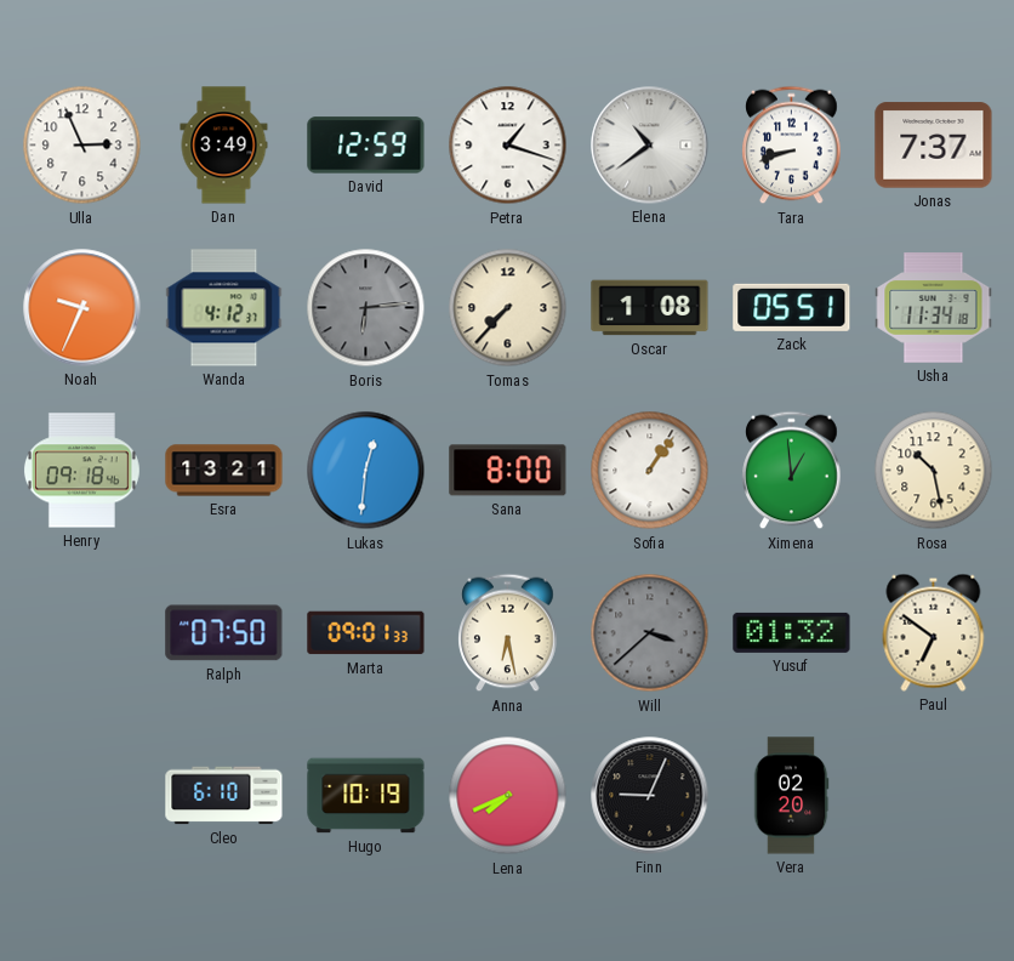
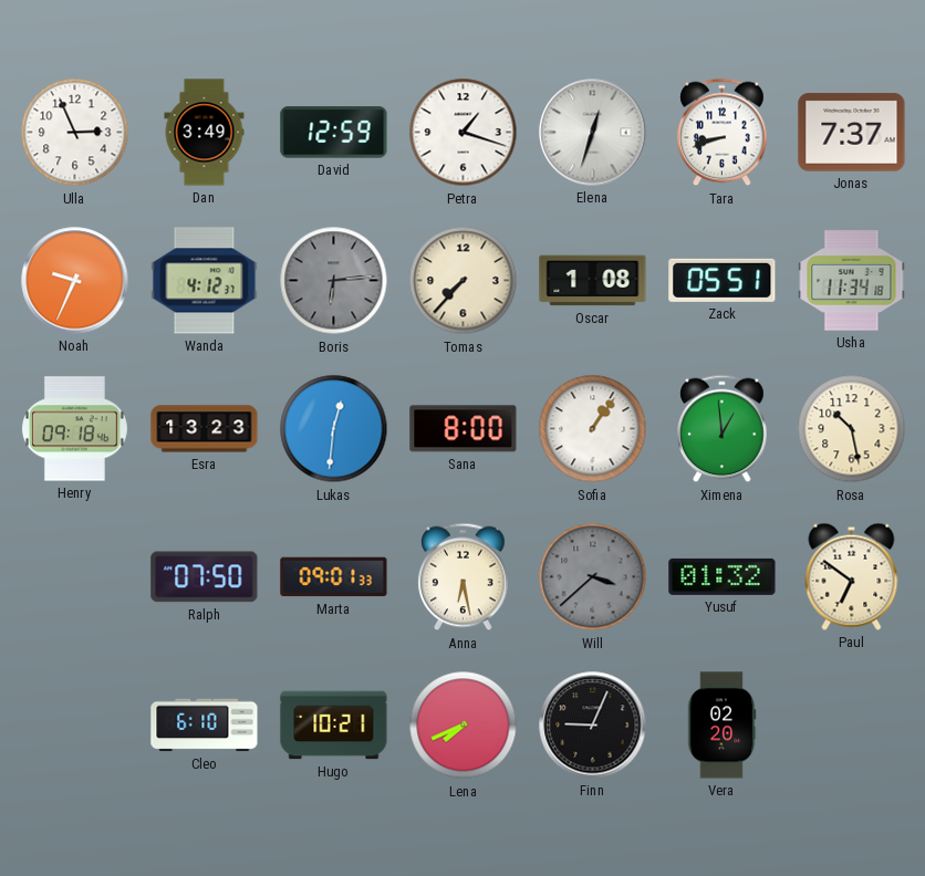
Elena: 10:39 -> 12:33
Esra: 13:21 -> 13:23
Hugo: 10:19 -> 10:21
